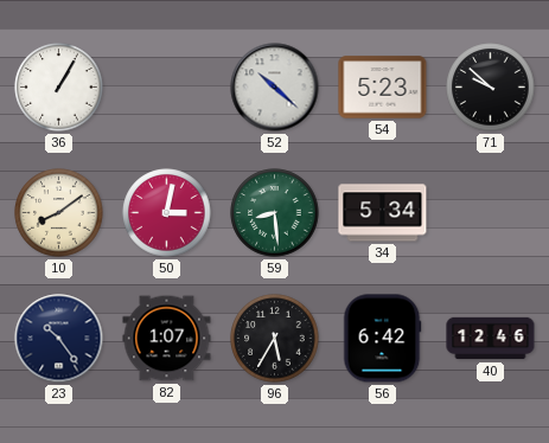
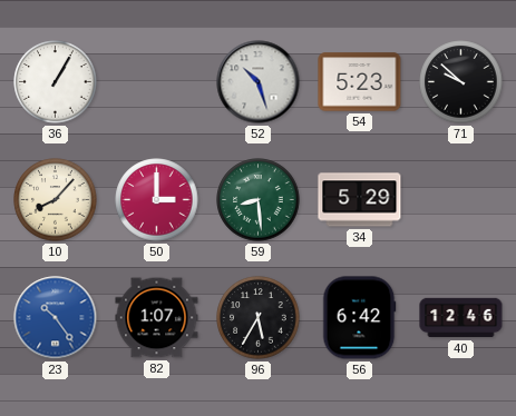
52: 10:22 -> 10:27
10: 8:09 -> 8:07
50: 3:02 -> 3:00
34: 5:34 -> 5:29
23 dial: navy -> blue
